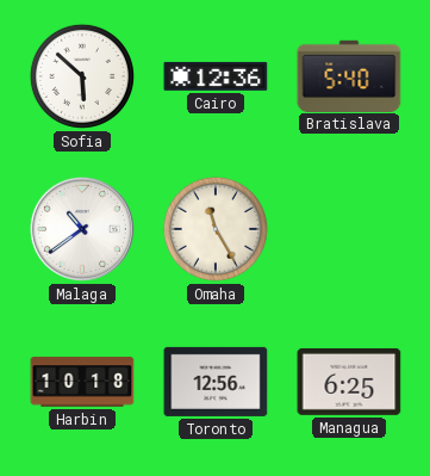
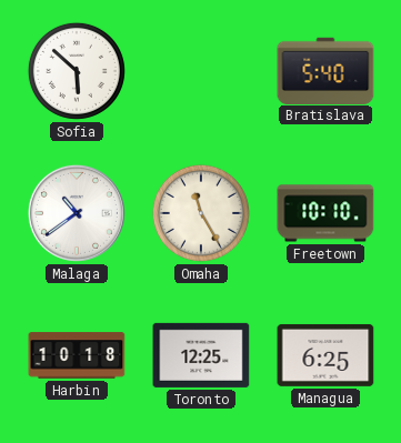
Cairo: 12:36 -> none
Freetown: none -> 10:10
Toronto: 12:56 -> 12:25
